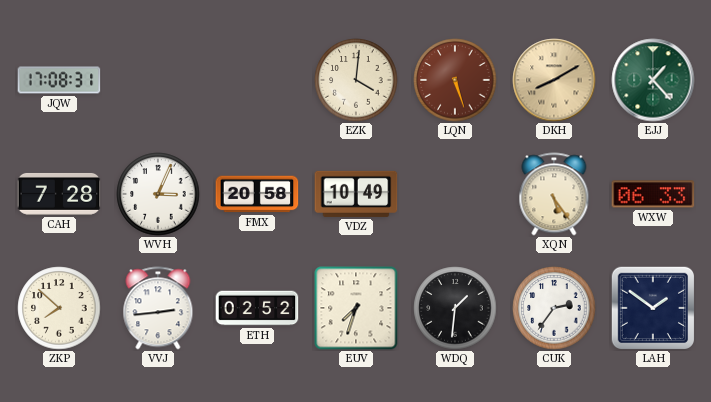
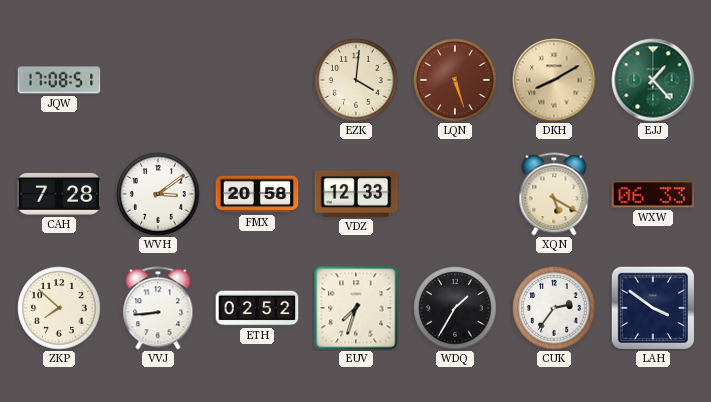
JQW: 17:08:31 -> 17:08:51
WVH: 3:04 -> 3:09
VDZ: 10:49 -> 12:33
XQN: 5:24 -> 5:20
VVJ: 2:44 -> 8:44
WDQ: 1:31 -> 1:35
LAH: 1:51 -> 3:51
